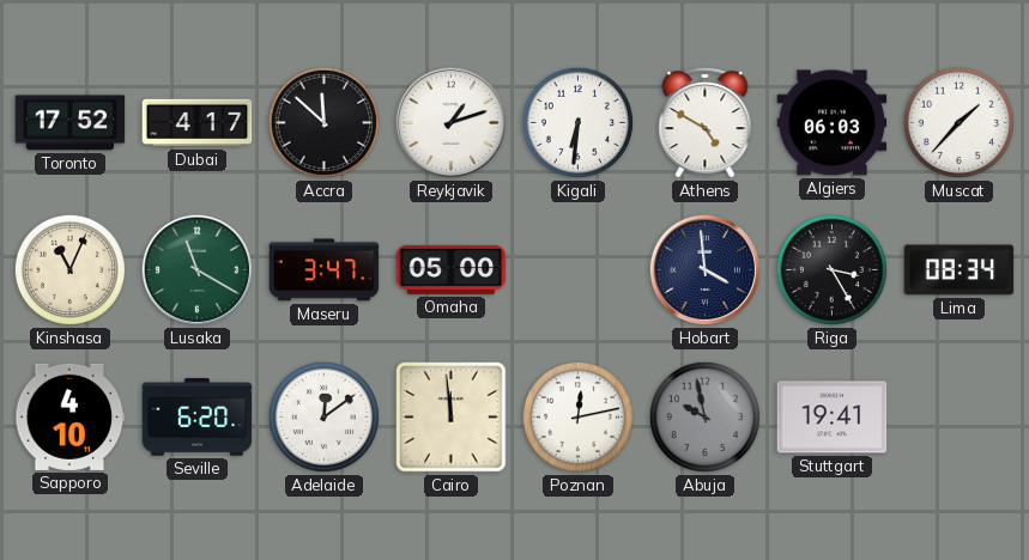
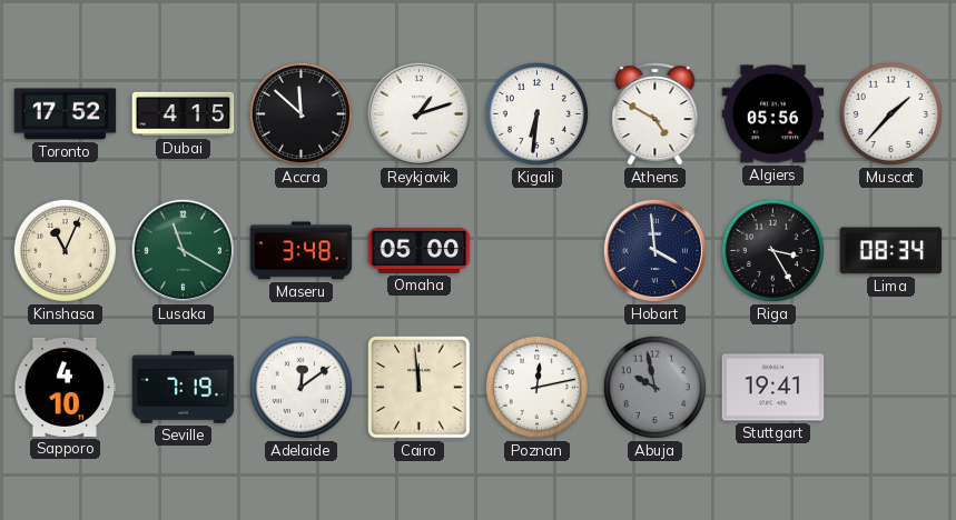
Dubai: 4:17 -> 4:15
Algiers: 06:03 -> 05:56
Maseru: 3:47 -> 3:48
Seville: 6:20 -> 7:19
